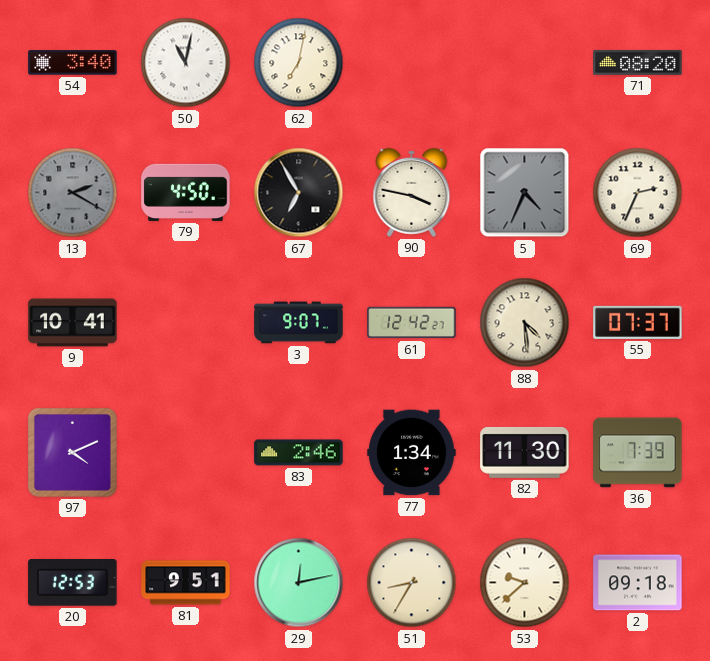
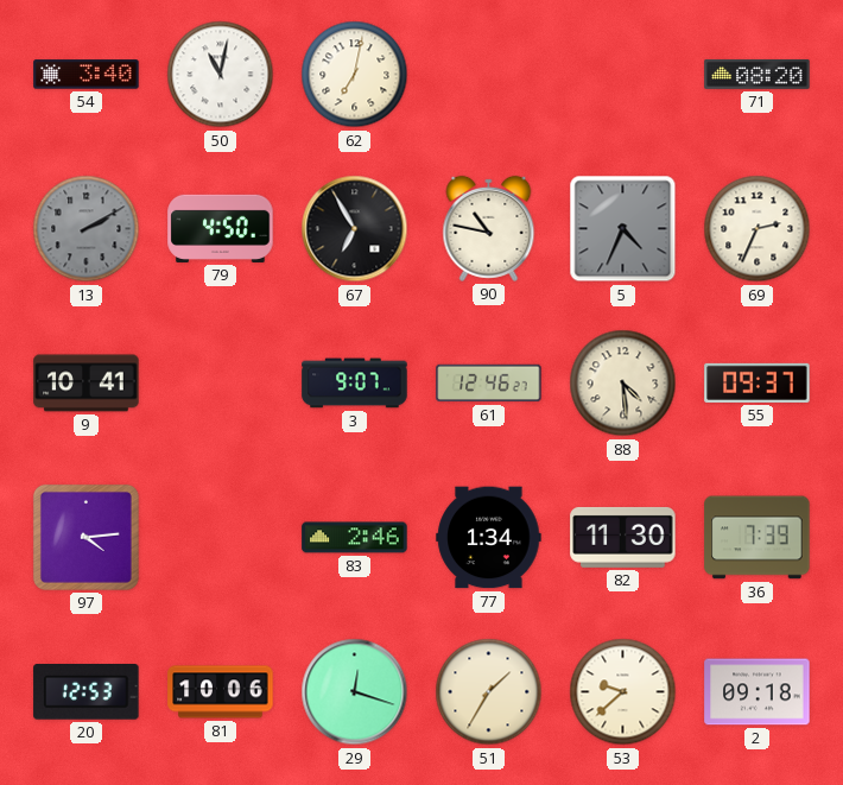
13: 2:20 -> 2:10
90: 3:47 -> 10:47
61: 12:42 -> 12:46
55: 07:37 -> 09:37
97: 4:11 -> 4:14
81: 9:51 -> 10:06
29: 12:13 -> 12:18
51: 8:35 -> 1:35
